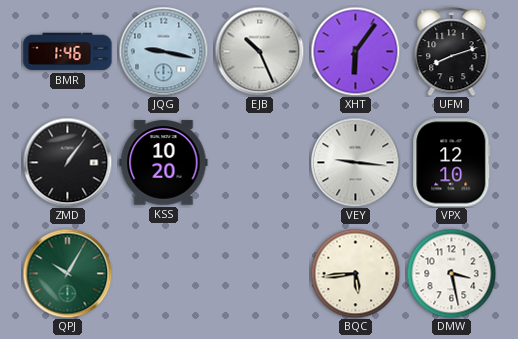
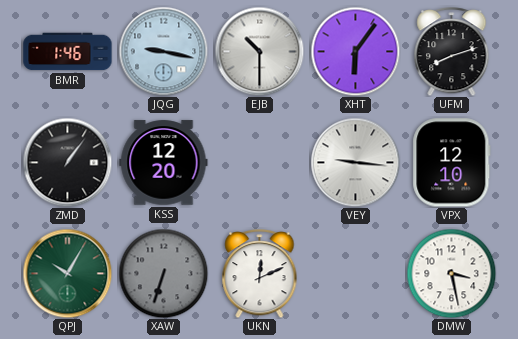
EJB: 10:26 -> 10:30
KSS: 10:20 -> 12:20
XAW: none -> 6:33
UKN: none -> 12:11
BQC: 5:44 -> none
